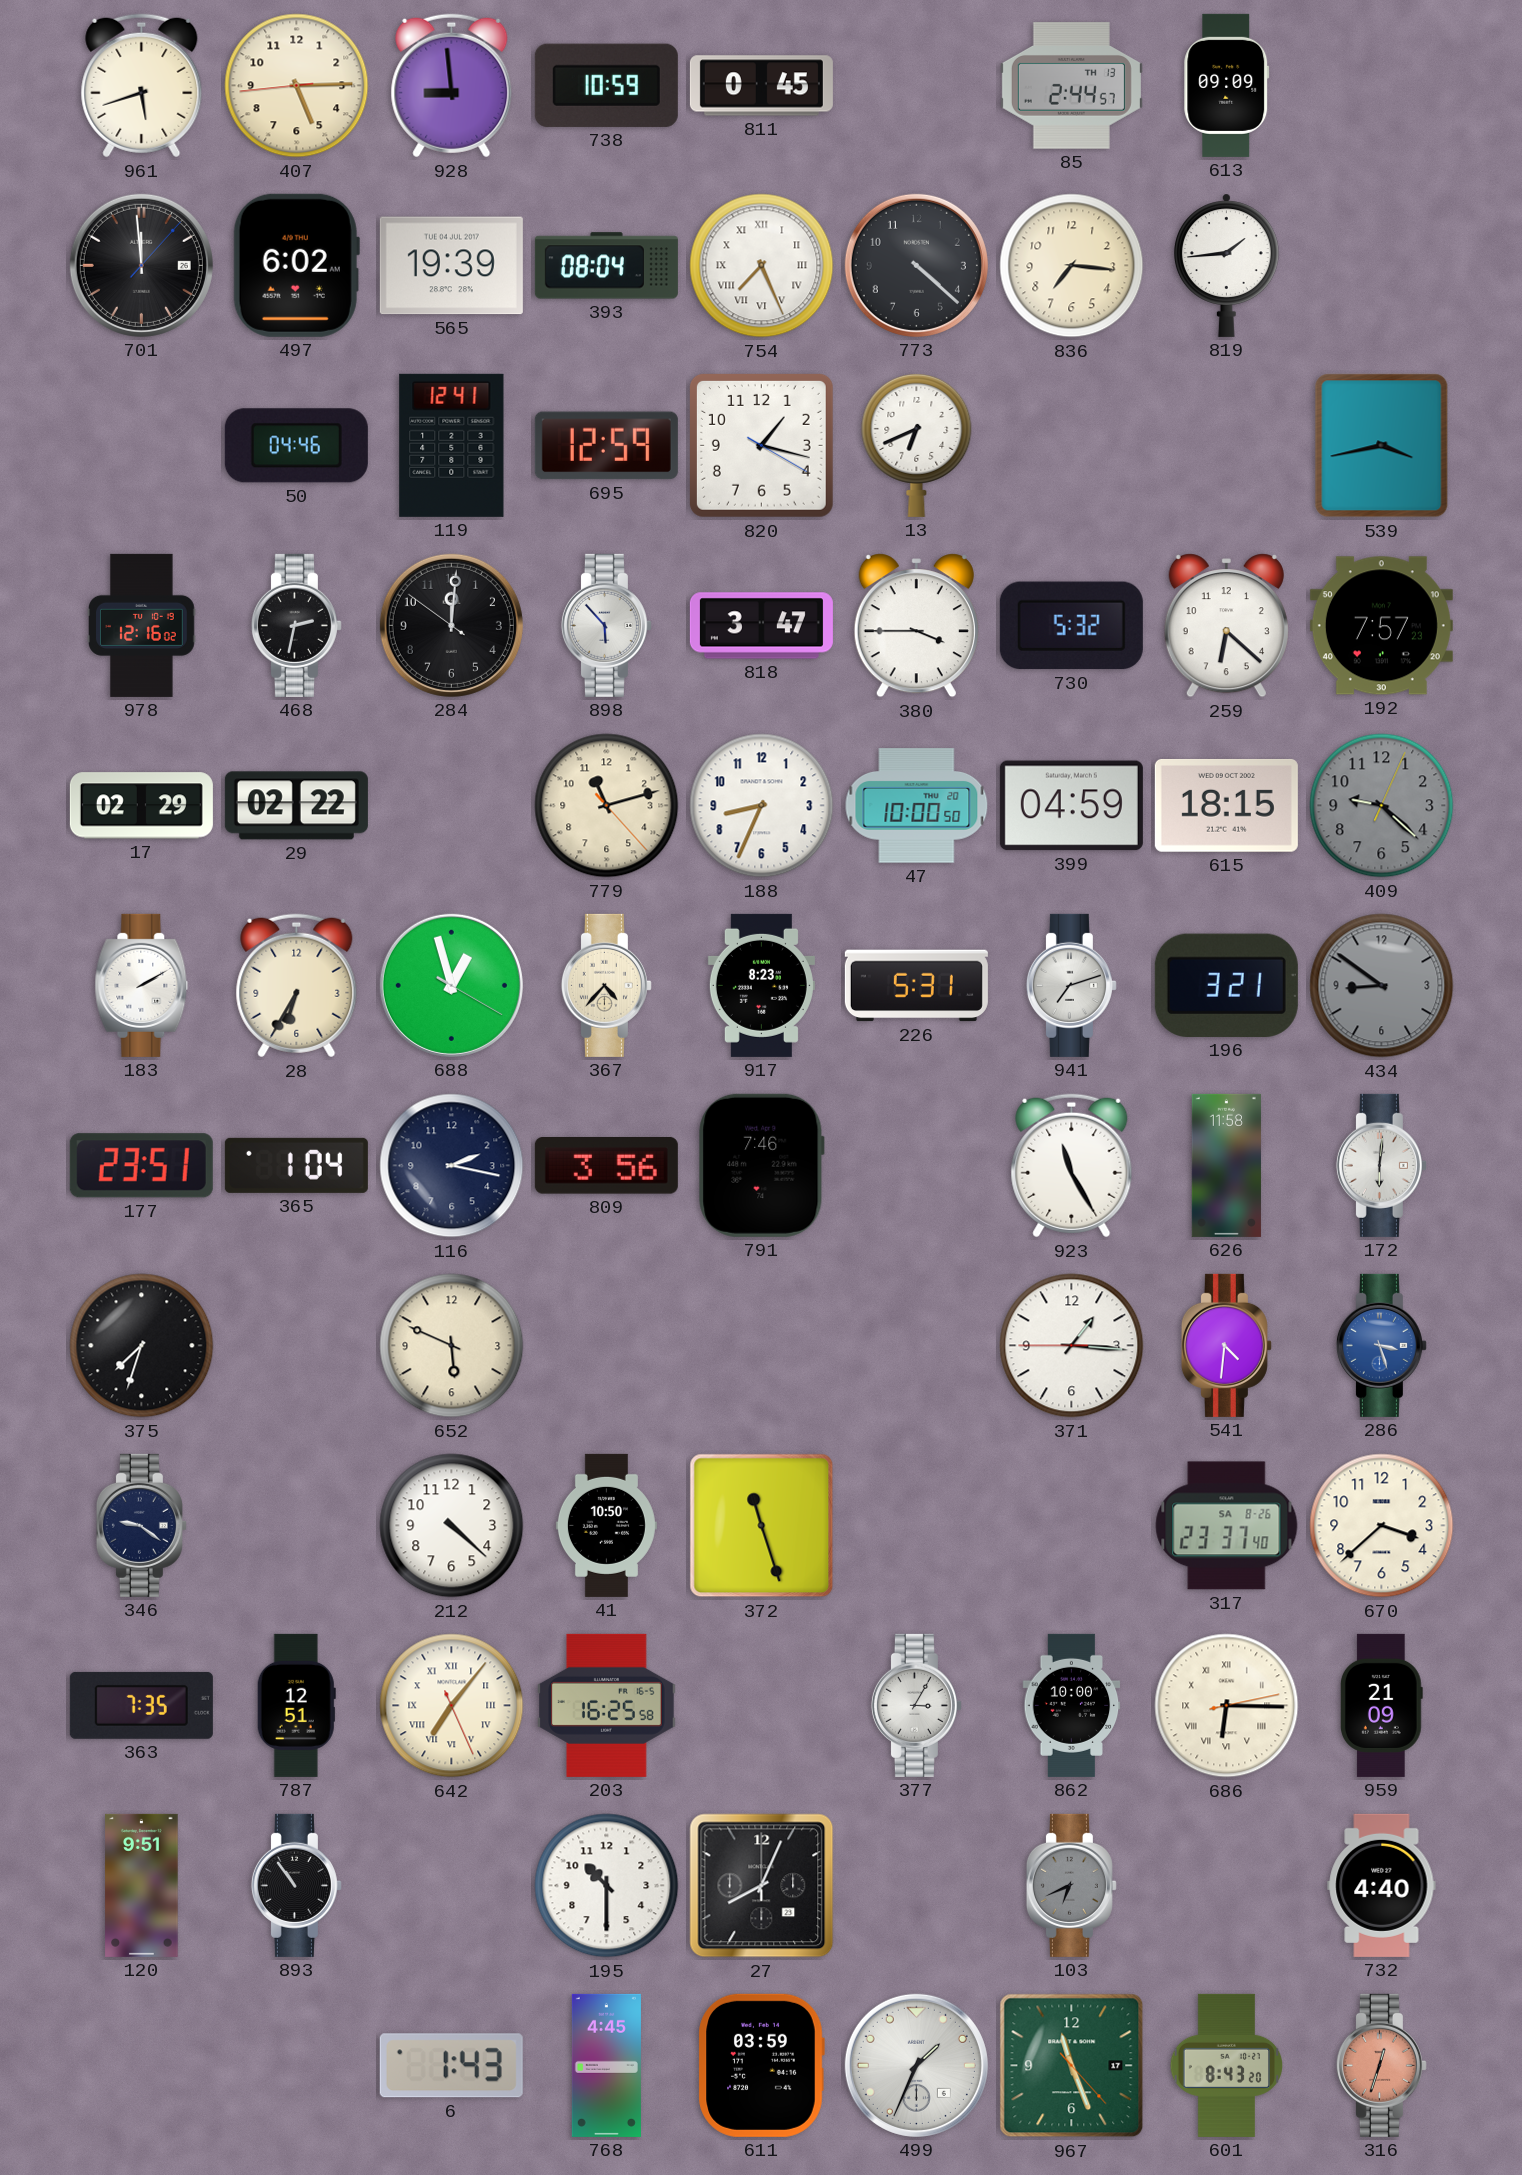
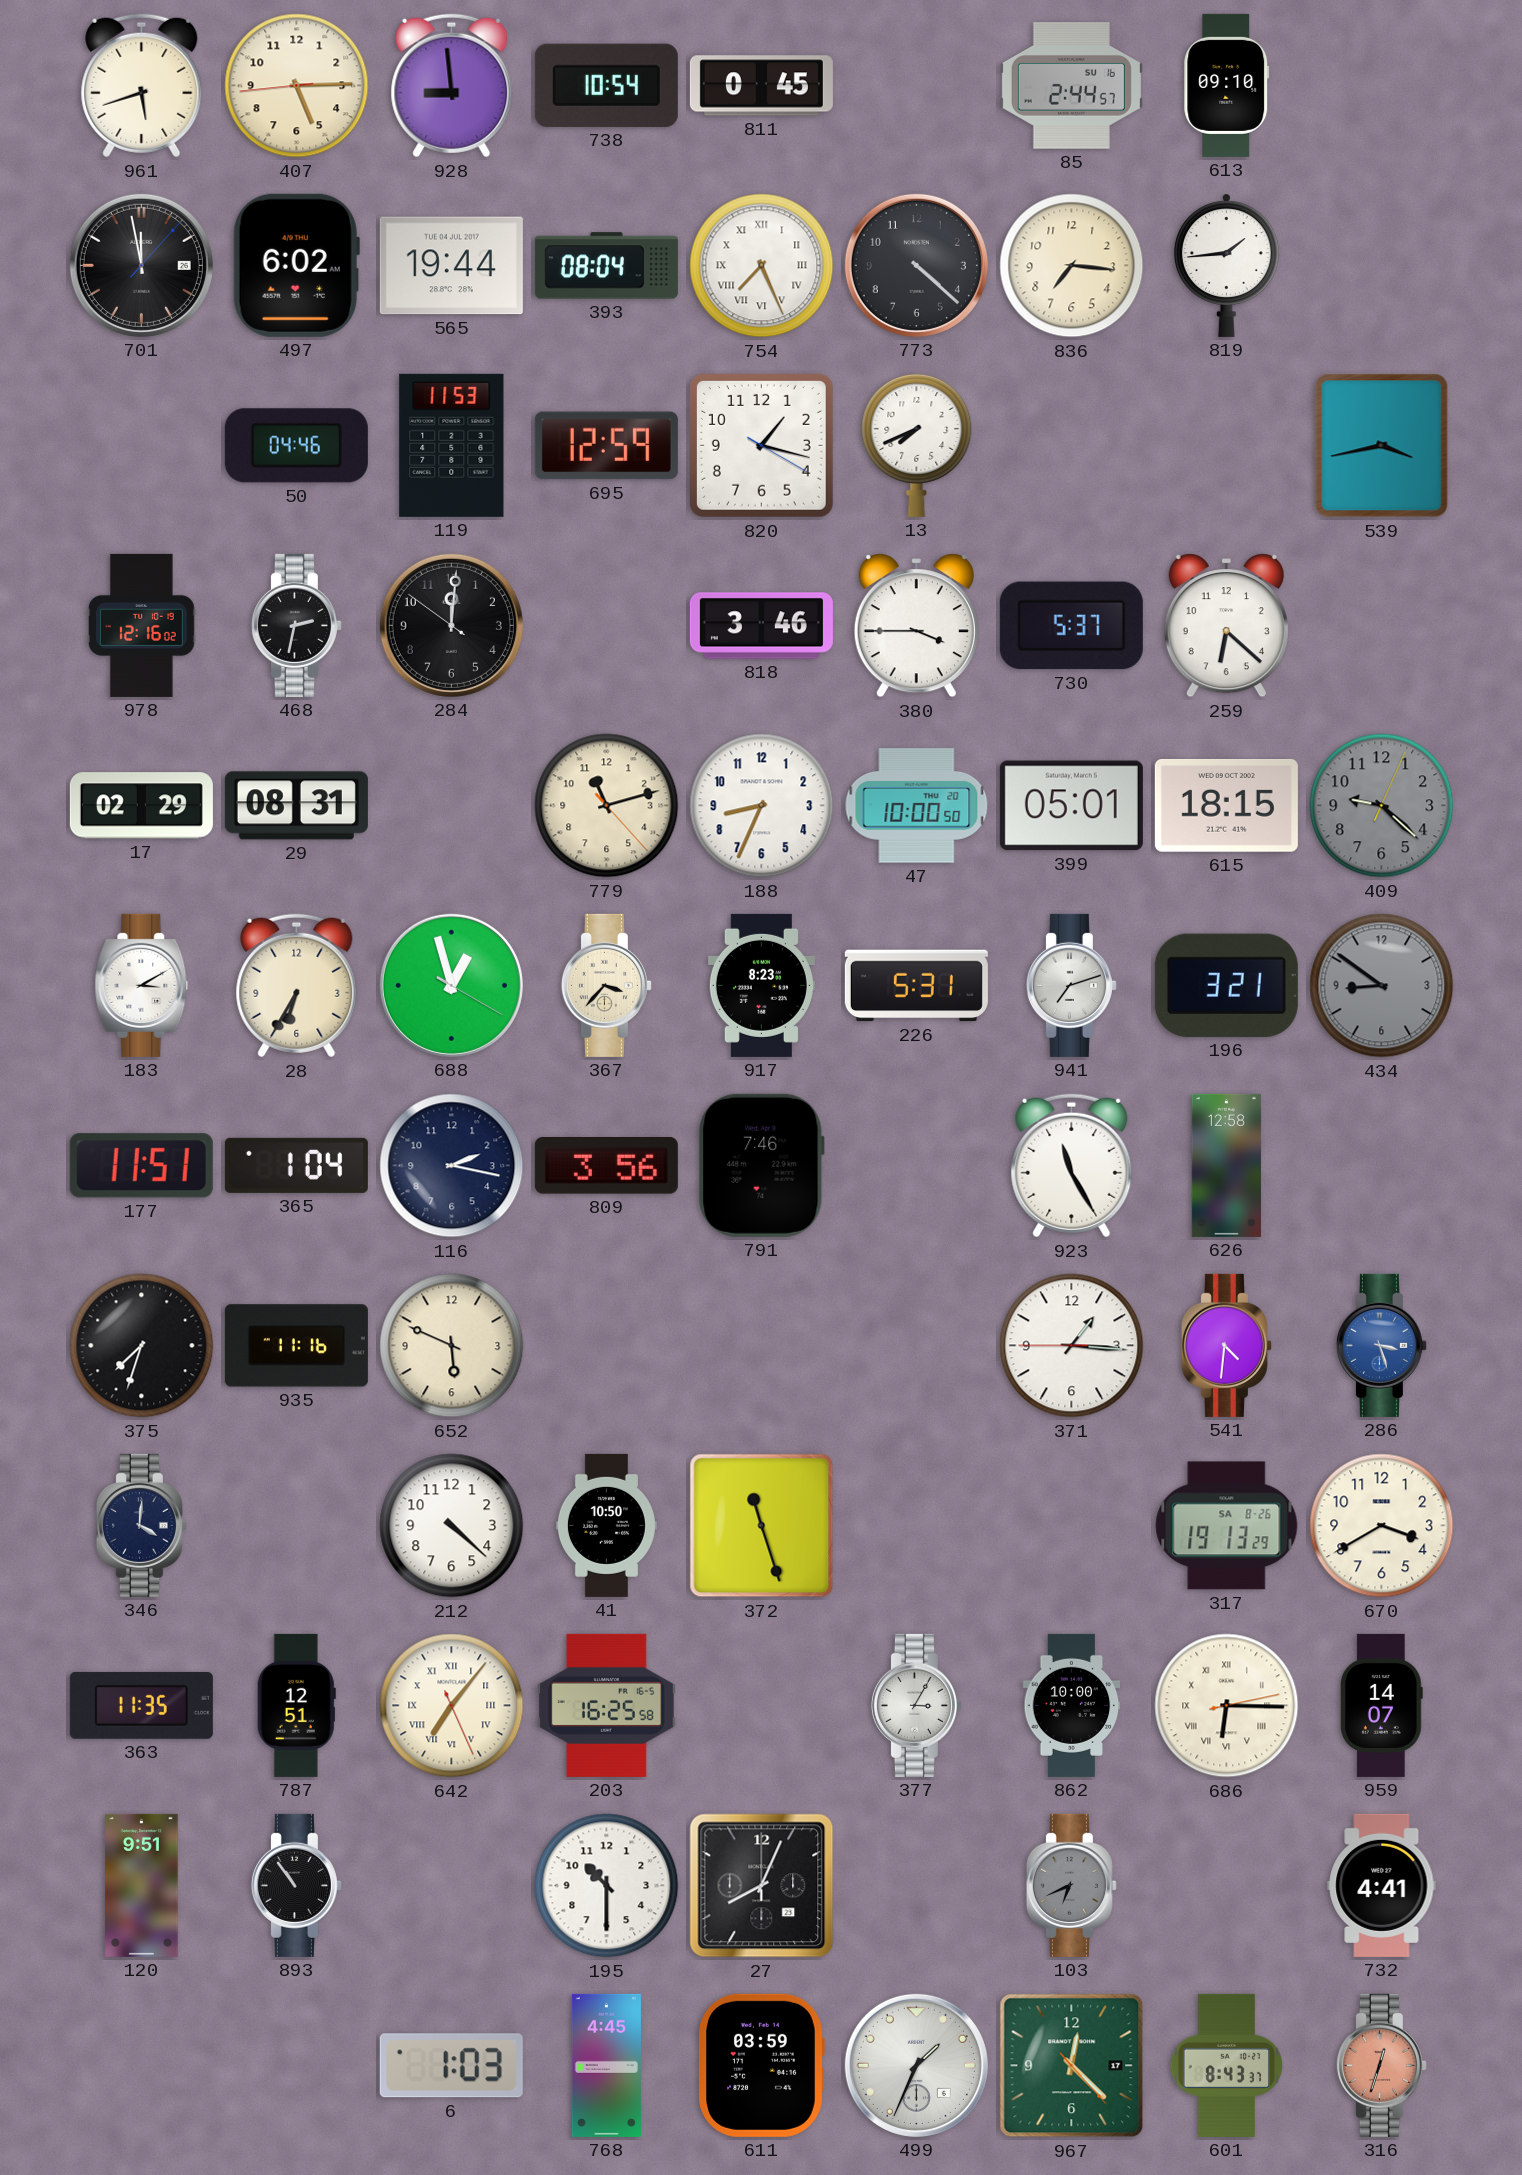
738: 10:59 -> 10:54
85 date: TH 13 -> SU 16
613: 09:09 -> 09:10
701: 11:59 -> 11:58
565: 19:39 -> 19:44
119: 12:41 -> 11:53
13: 6:41 -> 7:41
898: 5:53 -> none
818: 3:47 -> 3:46
730: 5:32 -> 5:37
192: 7:57 -> none
29: 02:22 -> 08:31
399: 04:59 -> 05:01
183: 2:10 -> 3:10
367: 4:37 -> 3:37
177: 23:51 -> 11:51
626: 11:58 -> 12:58
172: 6:01 -> none
935: none -> 11:16
346: 9:21 -> 4:01
317: 23:37 -> 19:13
670: 3:38 -> 3:40
363: 7:35 -> 11:35
959: 21:09 -> 14:07
732: 4:40 -> 4:41
6: 1:43 -> 1:03
967: 11:26 -> 12:22
601: 8:43:20 -> 8:43:37
